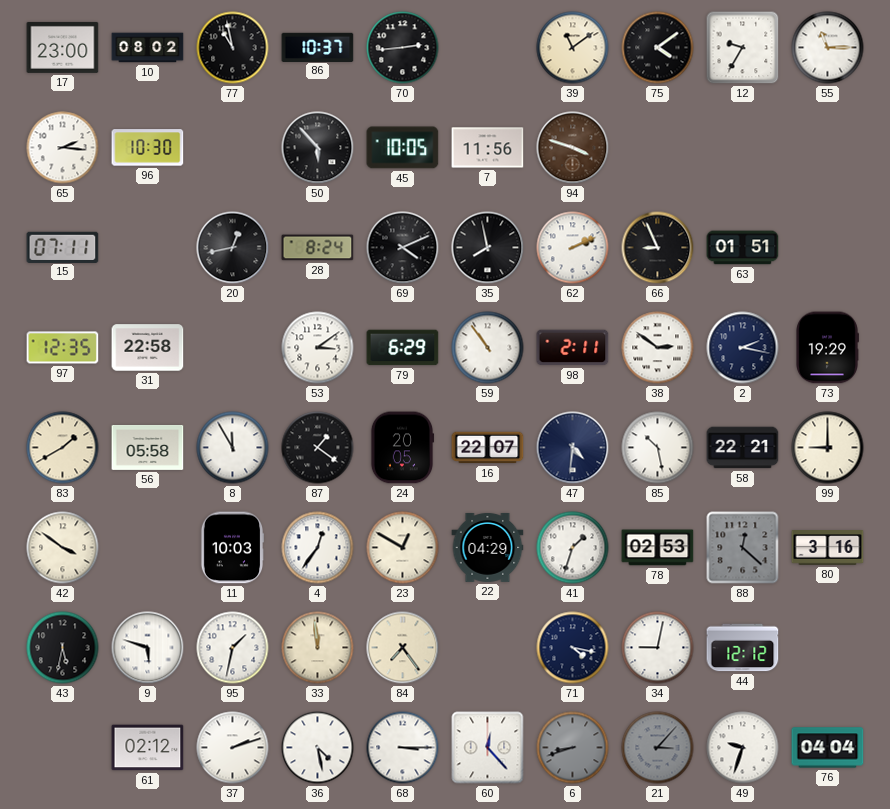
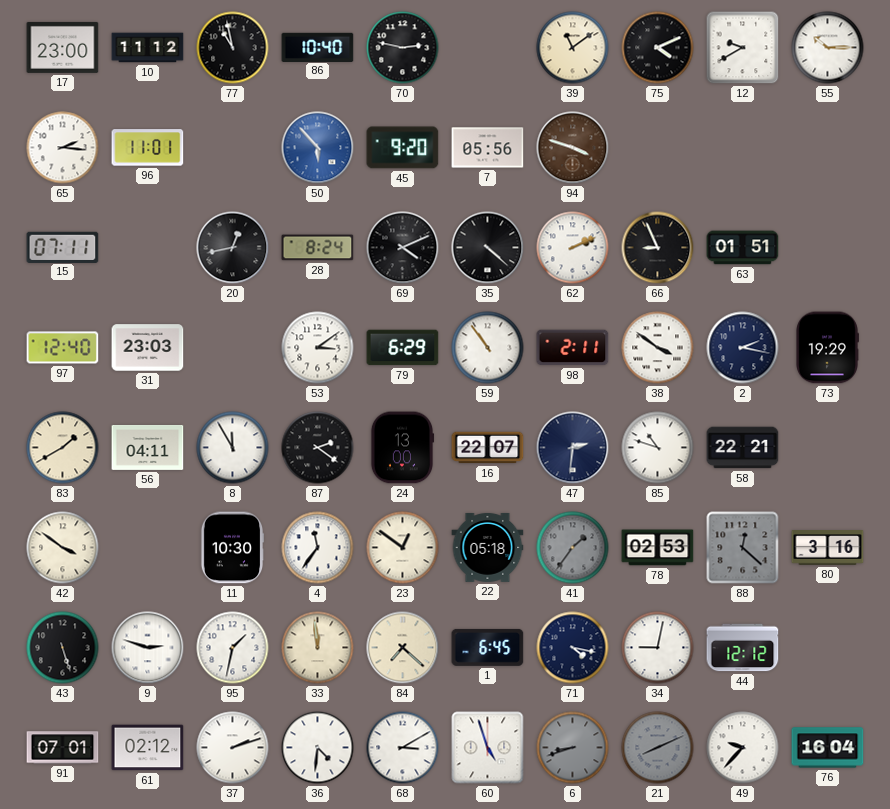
10: 08:02 -> 11:12
86: 10:37 -> 10:40
70: 2:44 -> 2:47
75: 4:09 -> 4:11
12: 9:35 -> 9:40
55: 11:15 -> 10:15
96: 10:30 -> 11:01
50 dial: black -> blue
45: 10:05 -> 9:20
7: 11:56 -> 05:56
35: 7:58 -> 4:22
97: 12:35 -> 12:40
31: 22:58 -> 23:03
38: 2:51 -> 3:51
56: 05:58 -> 04:11
87: 1:21 -> 2:21
24: 20:05 -> 13:00
47: 4:31 -> 2:31
85: 10:28 -> 10:48
99: 9:00 -> none
11: 10:03 -> 10:30
4: 12:36 -> 11:36
23: 12:50 -> 12:51
22: 04:29 -> 05:18
41: 1:33 -> 1:36
41 dial: white -> grey
43: 5:32 -> 5:27
9: 5:48 -> 2:48
84: 7:24 -> 7:22
1: none -> 6:45
91: none -> 07:01
36: 4:28 -> 4:31
68: 3:15 -> 3:10
60: 12:23 -> 4:57
21: 3:07 -> 8:11
49: 9:33 -> 9:37
76: 04:04 -> 16:04
